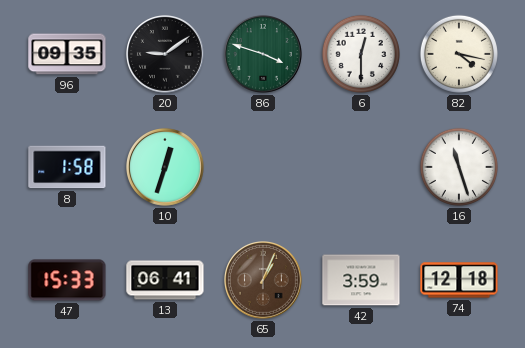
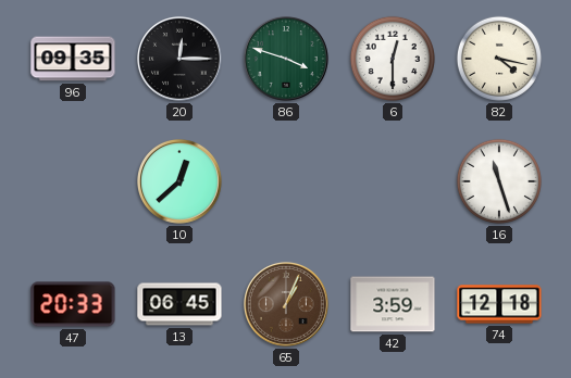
20: 9:09 -> 12:15
8: 1:58 -> none
10: 12:33 -> 12:38
47: 15:33 -> 20:33
13: 06:41 -> 06:45
